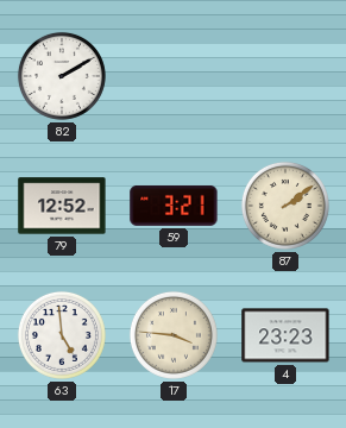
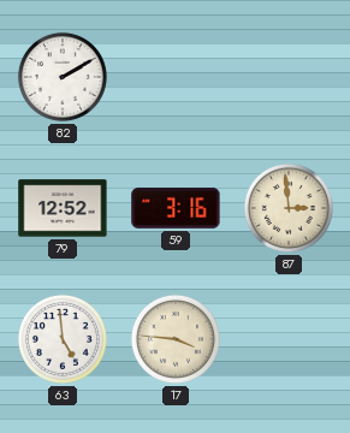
59: 3:21 -> 3:16
87: 2:09 -> 2:59
4: 23:23 -> none
